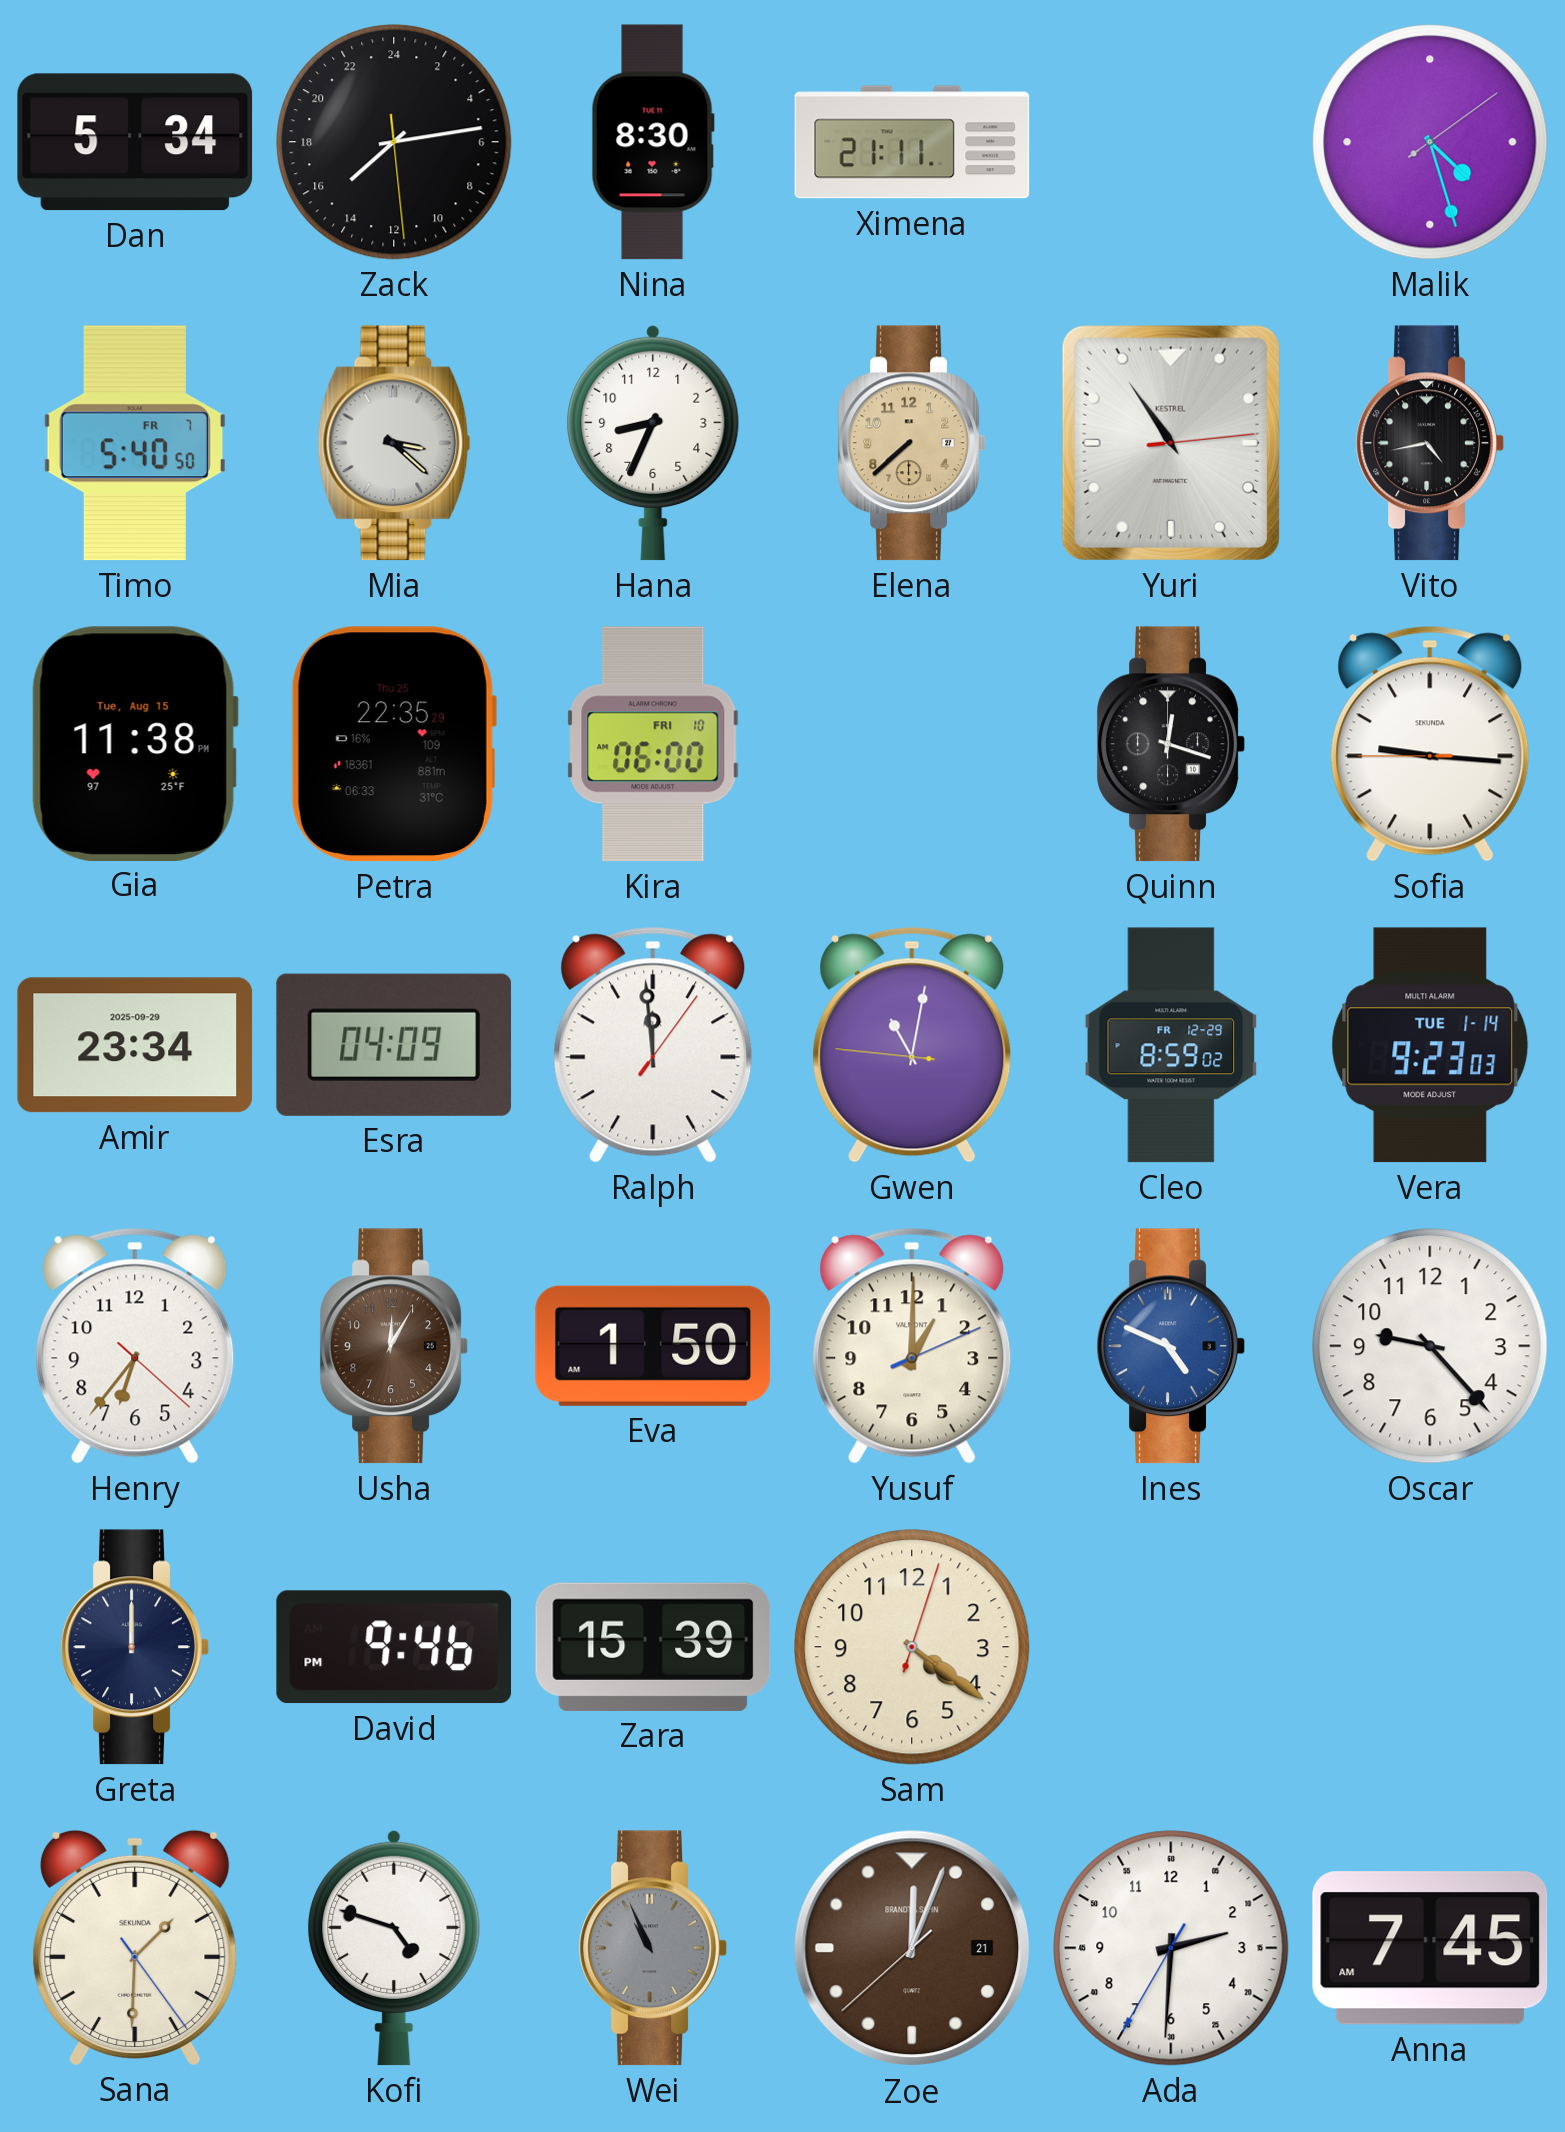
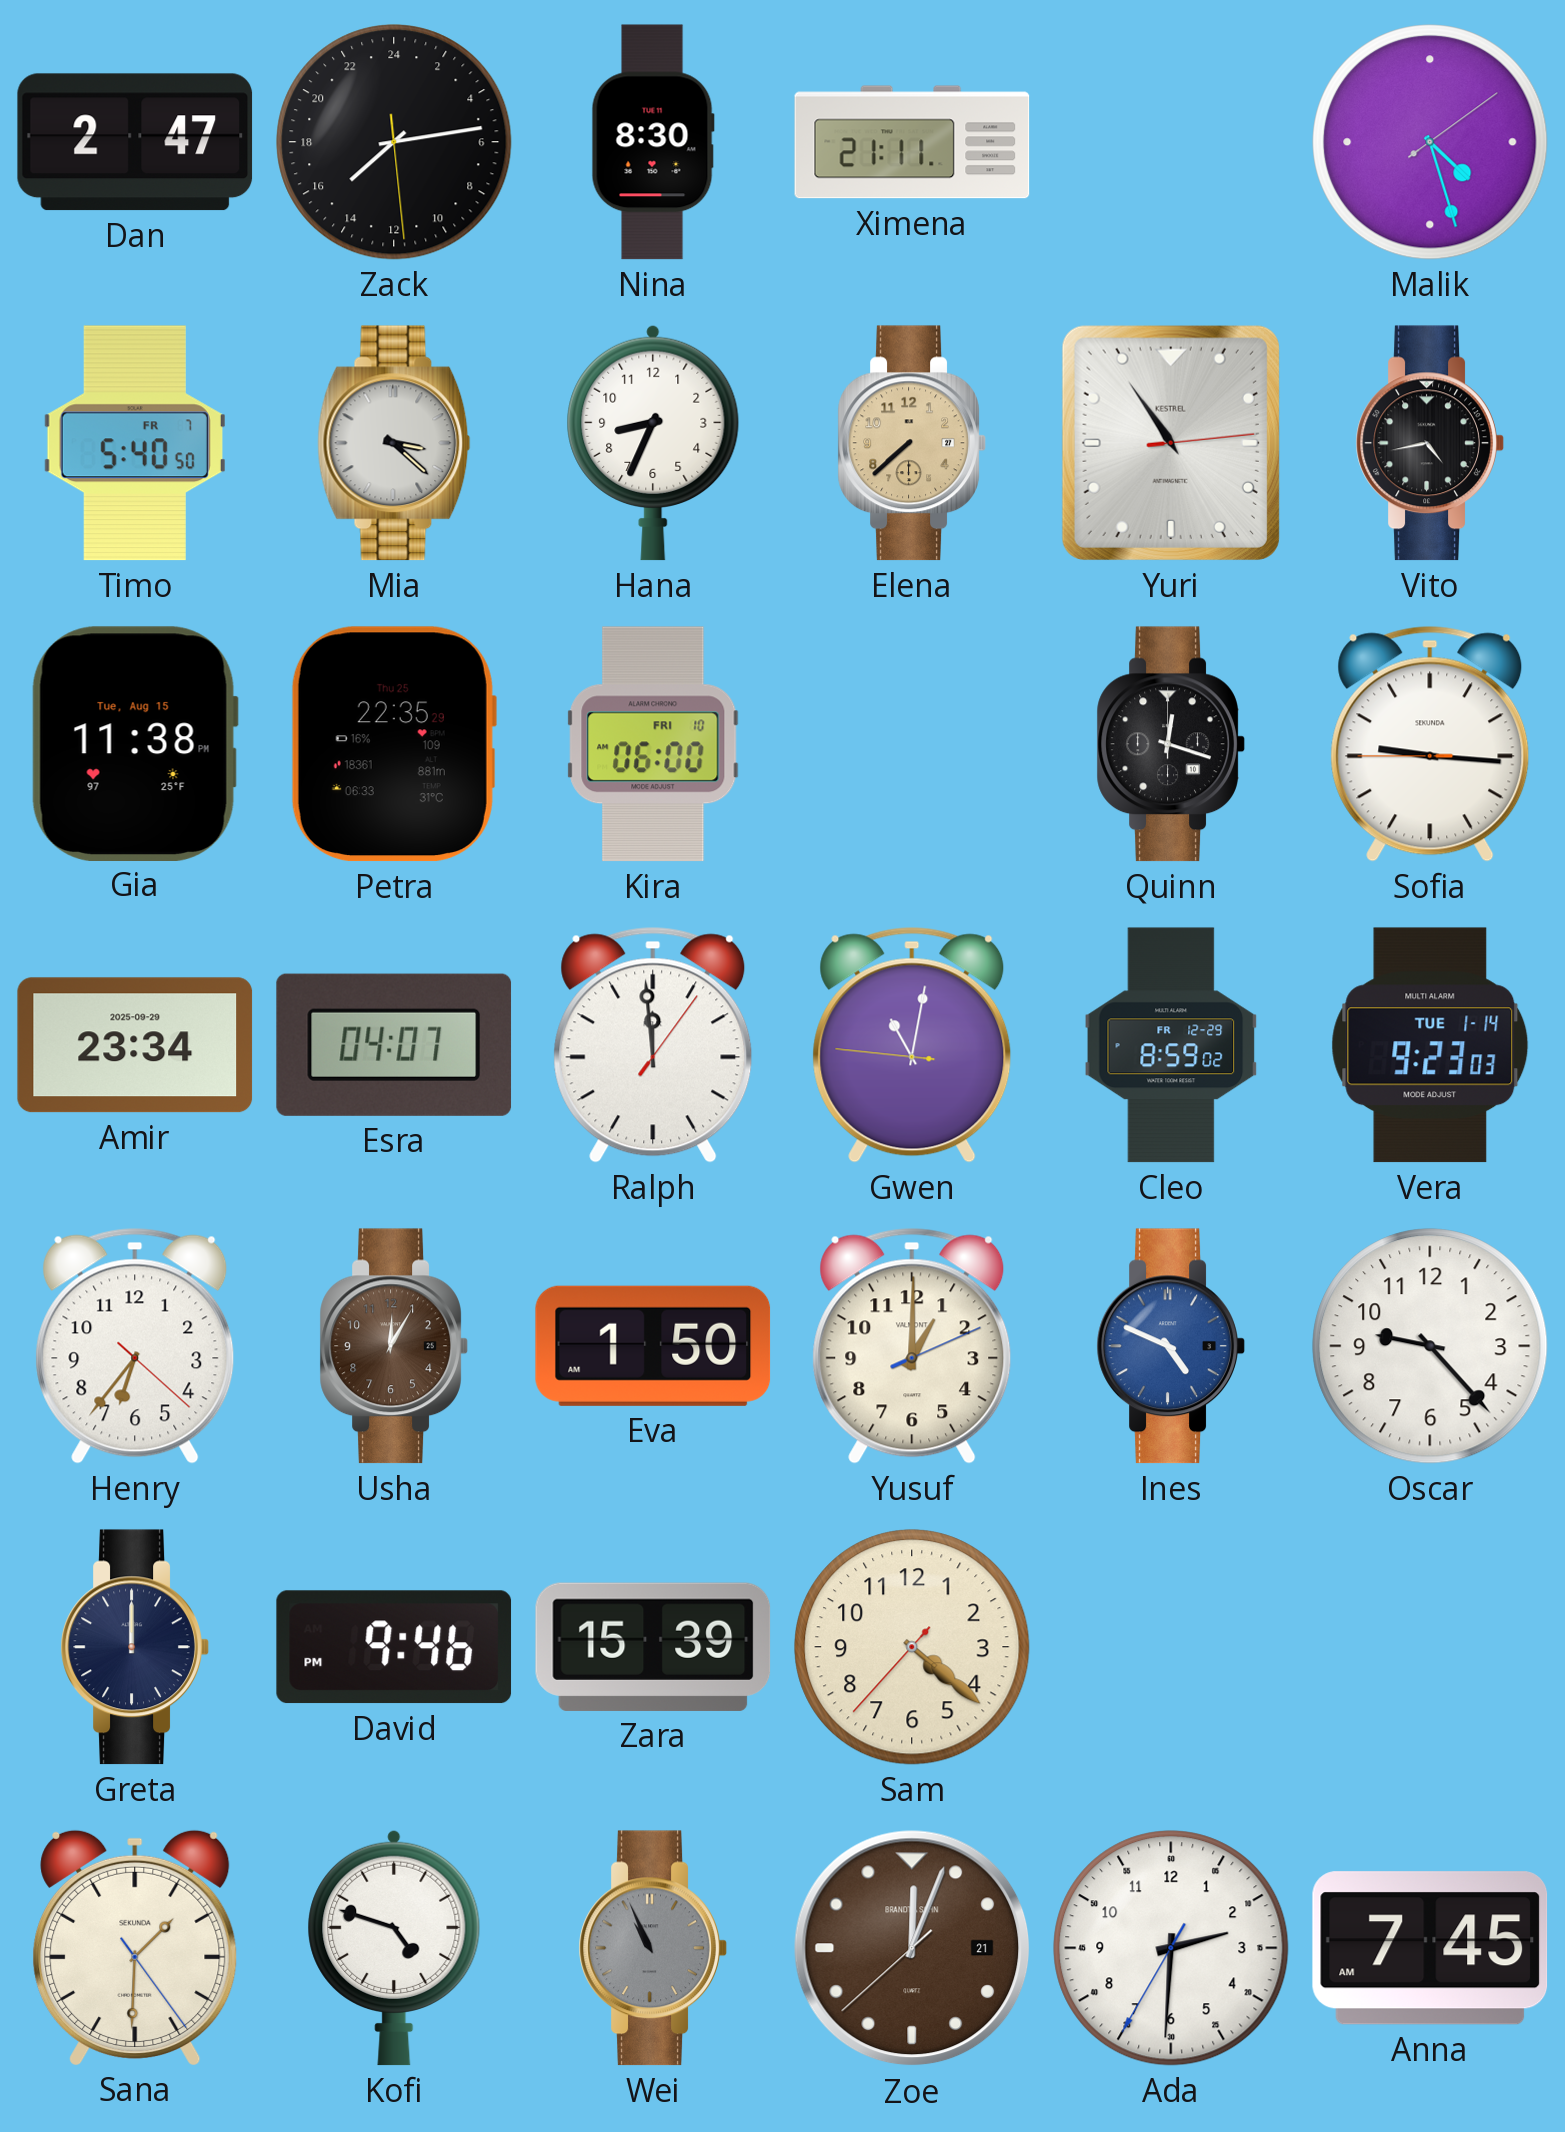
Dan: 5:34 -> 2:47
Esra: 04:09 -> 04:07
Sam: 4:21:03 -> 4:21:37
